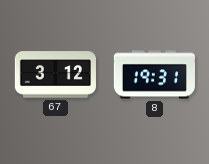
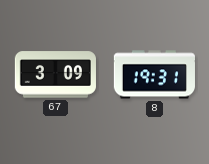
67: 3:12 -> 3:09
